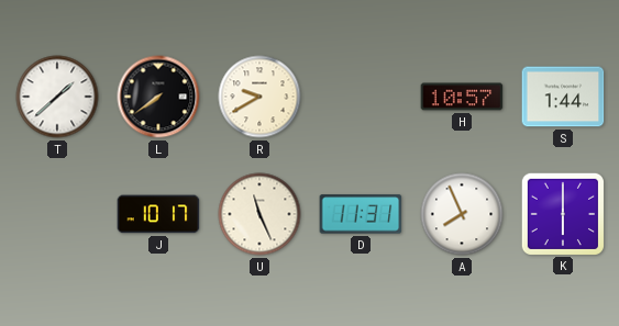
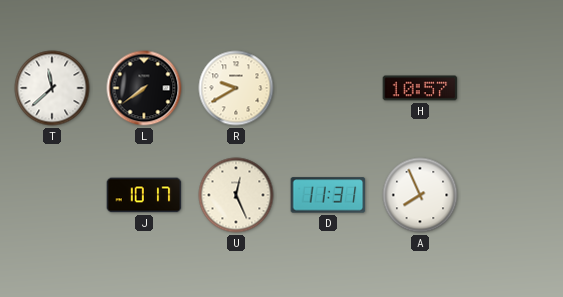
T: 1:38 -> 11:38
S: 1:44 -> none
U: 11:26 -> 12:26
K: 6:00 -> none
